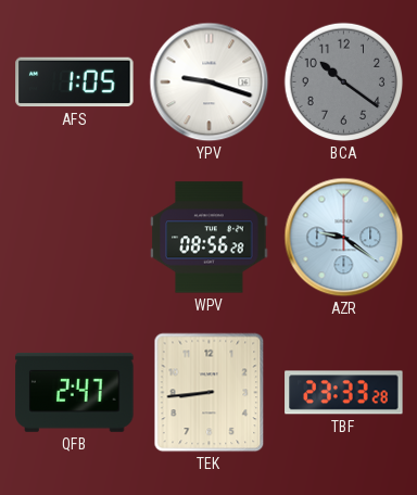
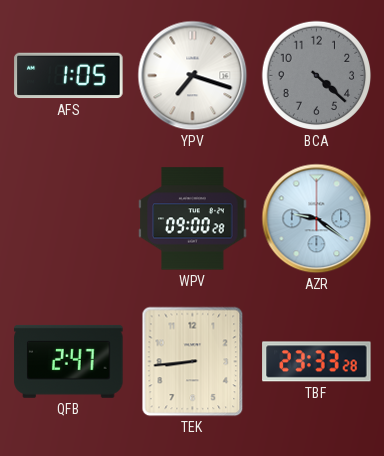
YPV: 9:18 -> 7:18
BCA: 10:21 -> 4:22
WPV: 08:56 -> 09:00
